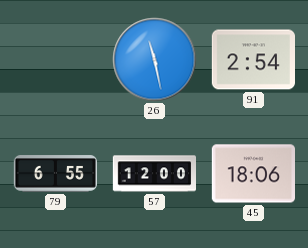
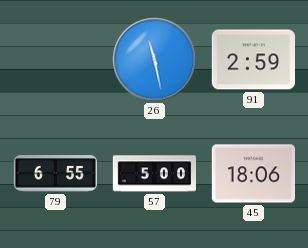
91: 2:54 -> 2:59
57: 12:00 -> 5:00
